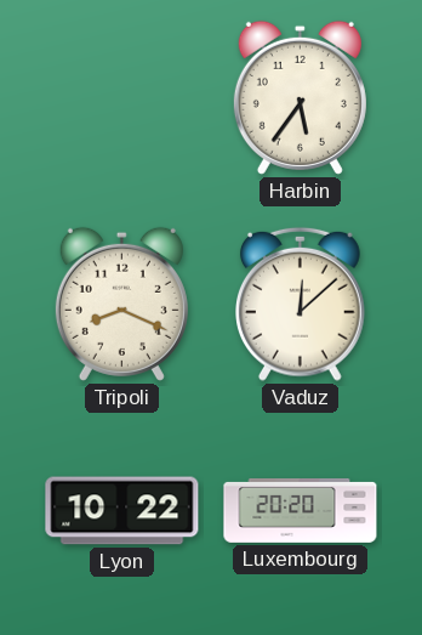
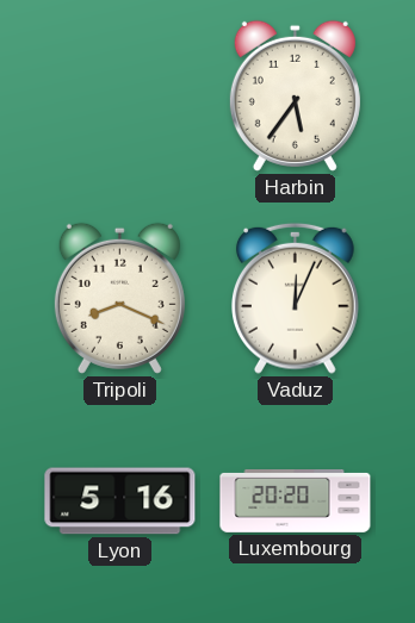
Vaduz: 12:08 -> 12:04
Lyon: 10:22 -> 5:16
